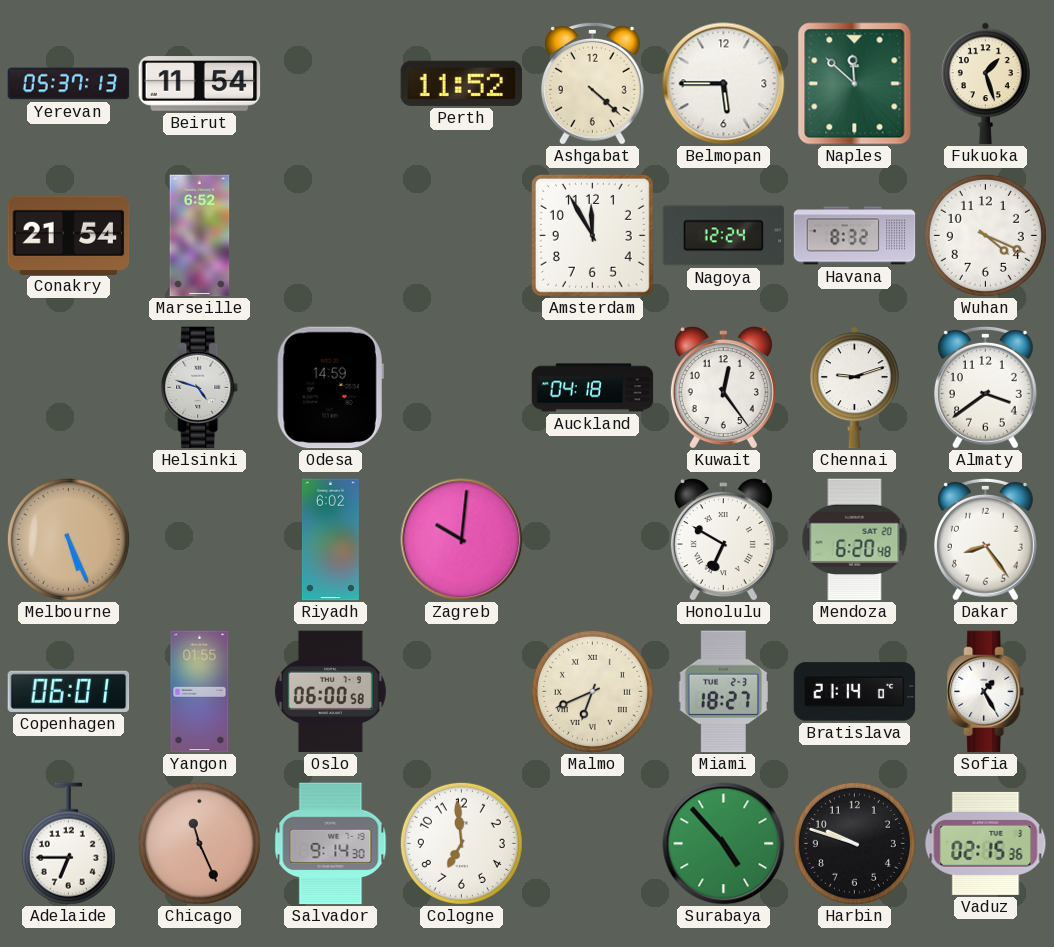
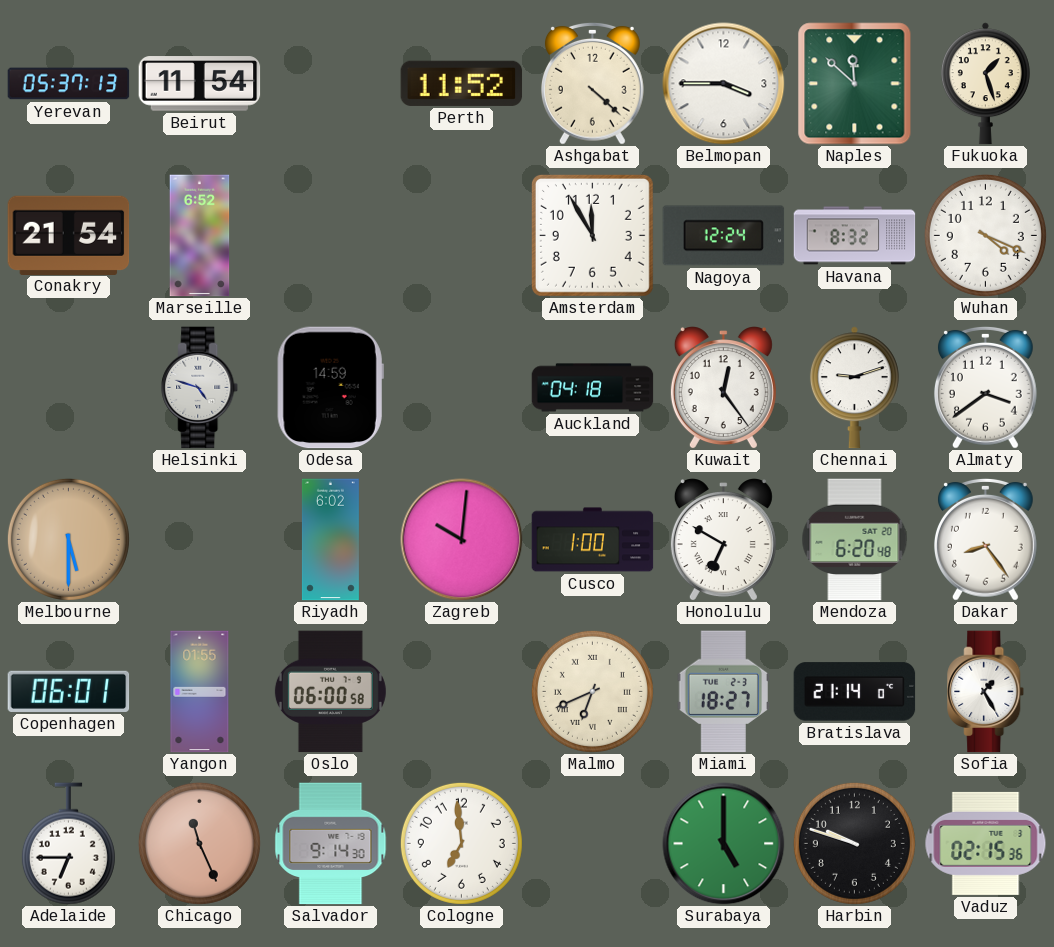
Belmopan: 5:45 -> 3:45
Melbourne: 5:26 -> 5:30
Cusco: none -> 1:00
Surabaya: 4:53 -> 5:00
